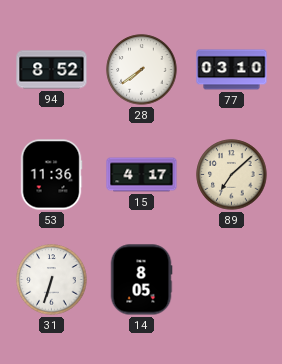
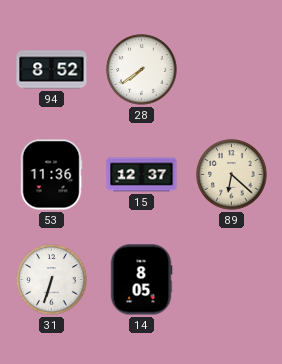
77: 03:10 -> none
15: 4:17 -> 12:37
89: 7:08 -> 6:22
